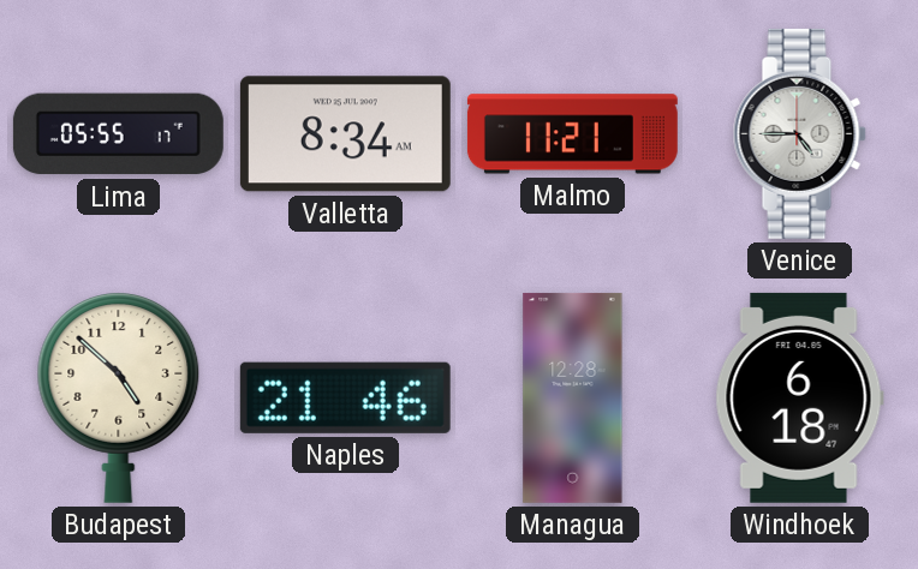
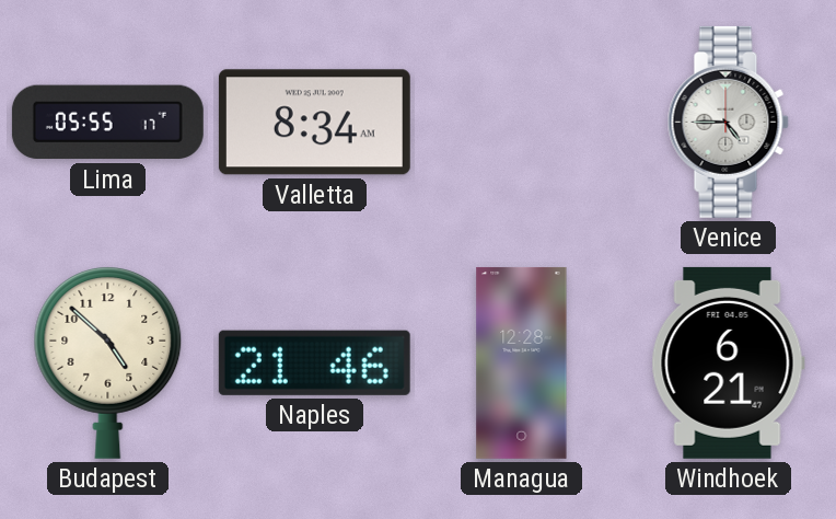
Malmo: 11:21 -> none
Windhoek: 6:18 -> 6:21
